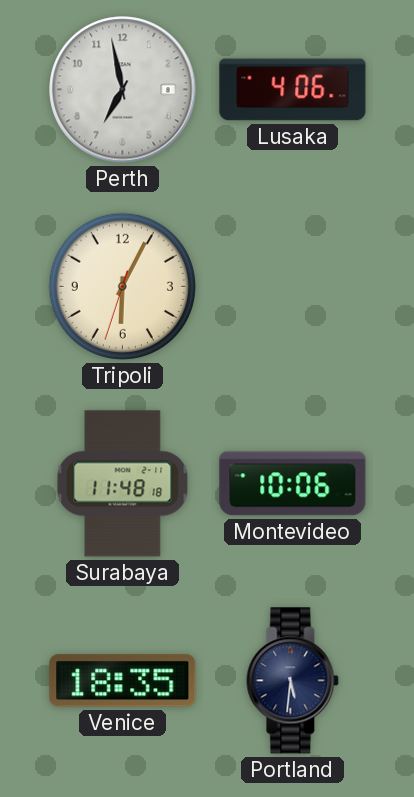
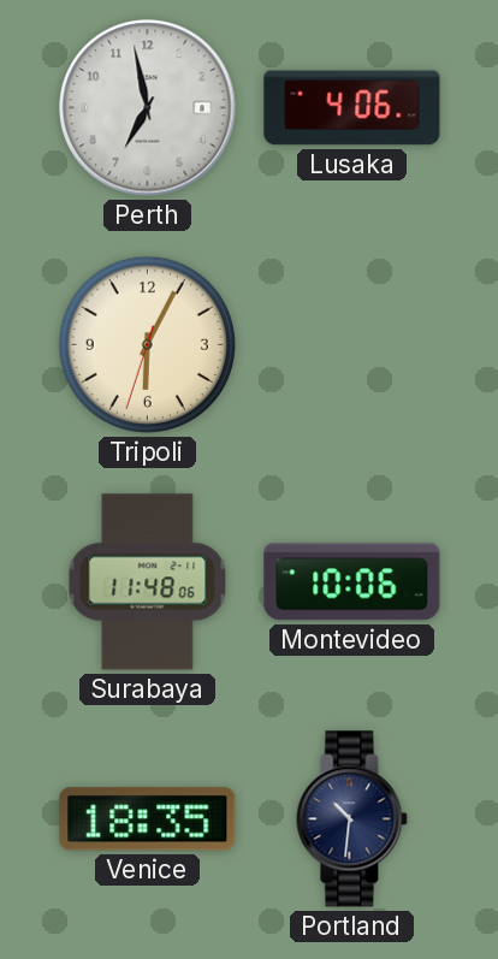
Surabaya: 11:48:18 -> 11:48:06
Portland: 5:31 -> 10:31
